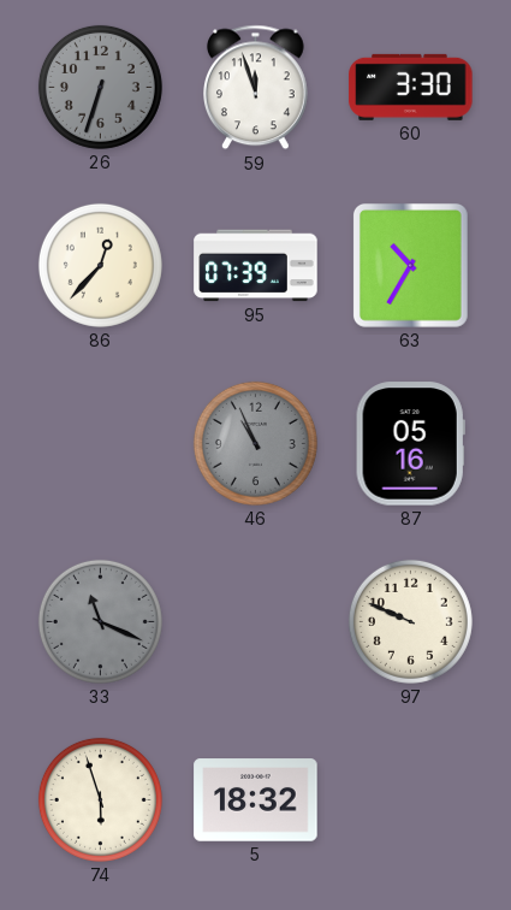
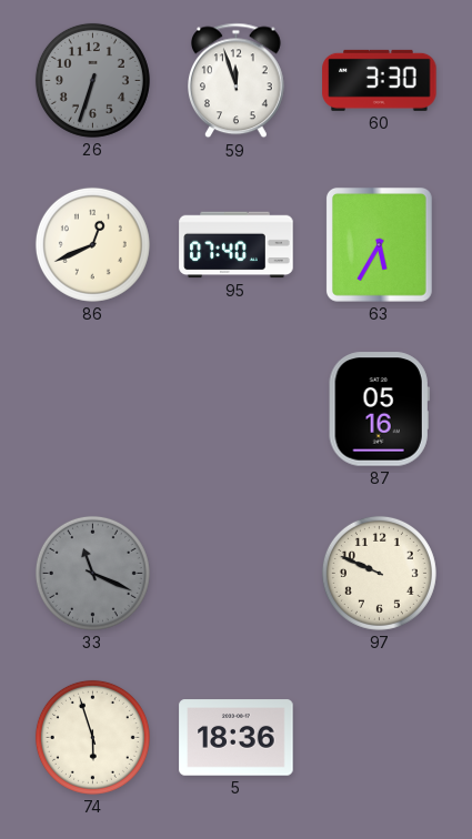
86: 12:37 -> 12:41
95: 07:39 -> 07:40
63: 10:35 -> 5:35
46: 10:56 -> none
5: 18:32 -> 18:36
